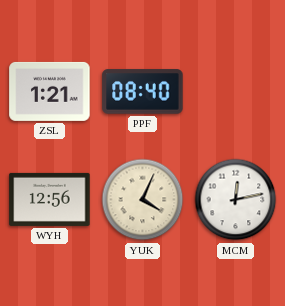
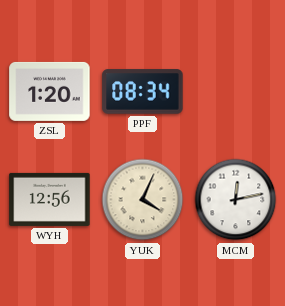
ZSL: 1:21 -> 1:20
PPF: 08:40 -> 08:34
